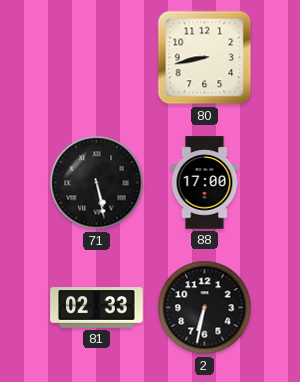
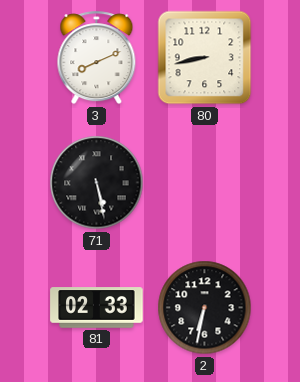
3: none -> 8:11
88: 17:00 -> none
